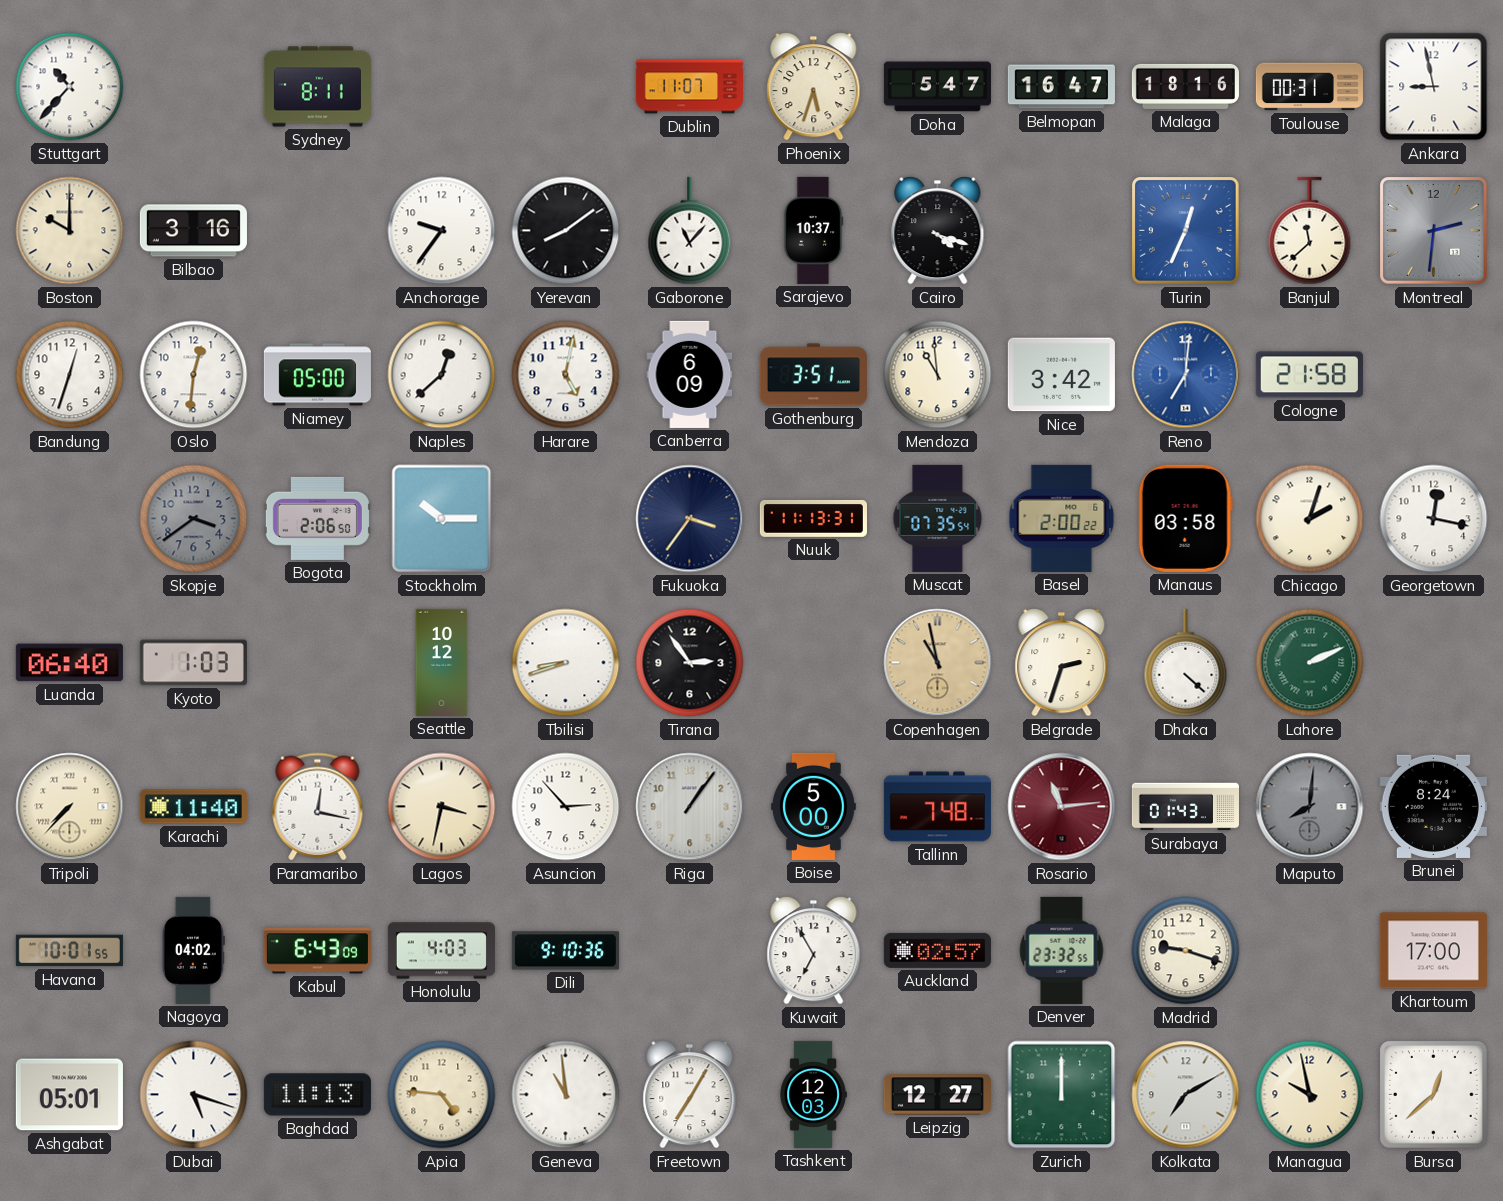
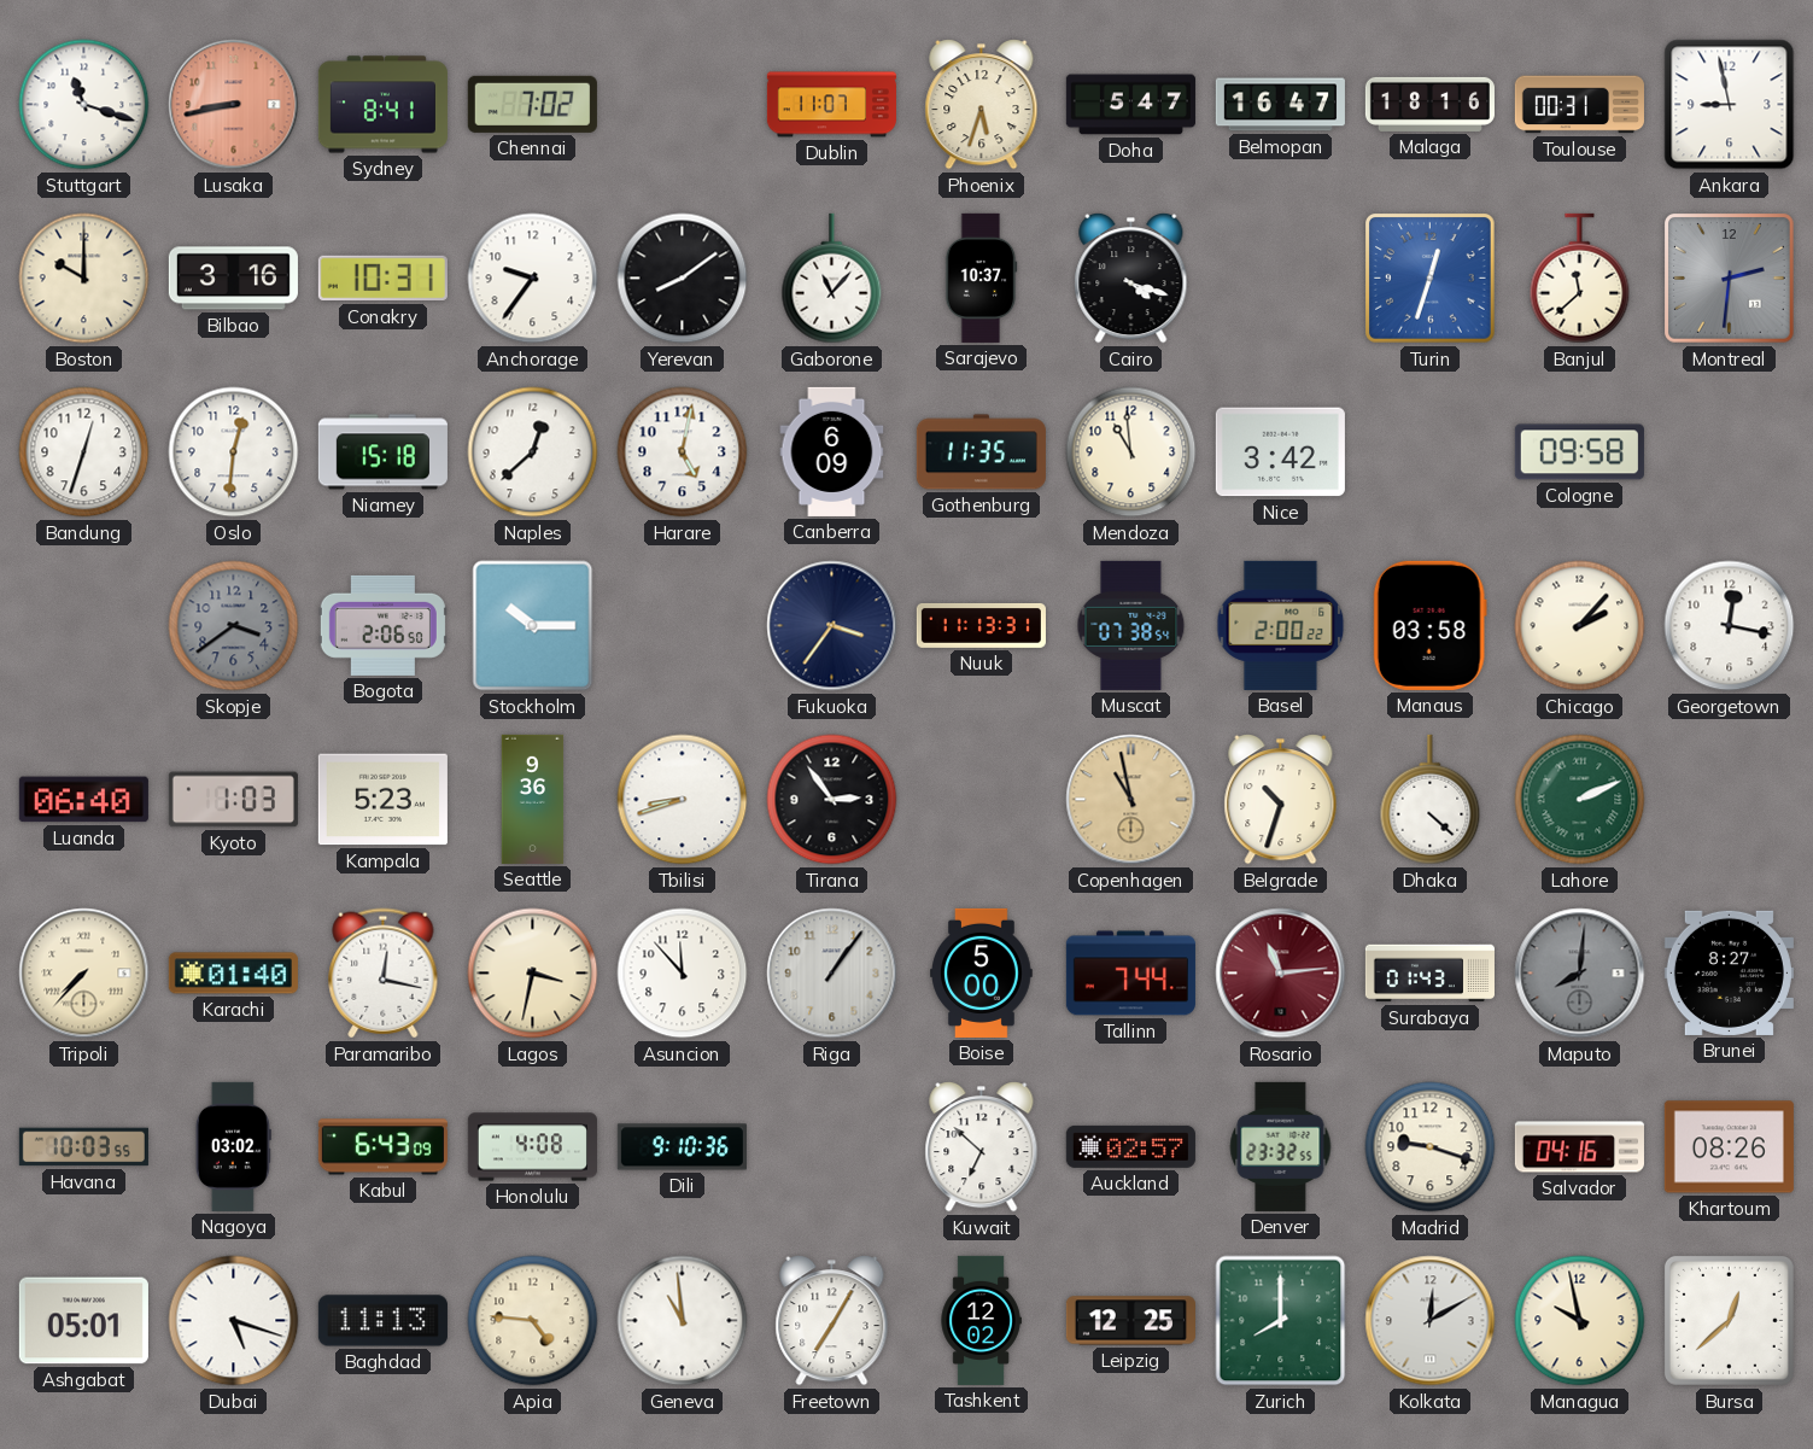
Stuttgart: 10:37 -> 11:18
Lusaka: none -> 8:43
Sydney: 8:11 -> 8:41
Chennai: none -> 7:02
Conakry: none -> 10:31
Turin: 12:34 -> 12:33
Niamey: 05:00 -> 15:18
Gothenburg: 3:51 -> 11:35
Reno: 7:01 -> none
Cologne: 21:58 -> 09:58
Muscat: 07:35 -> 07:38
Chicago: 2:03 -> 2:07
Kampala: none -> 5:23
Seattle: 10:12 -> 9:36
Belgrade: 2:33 -> 10:33
Karachi: 11:40 -> 01:40
Asuncion: 2:53 -> 11:53
Tallinn: 7:48 -> 7:44
Brunei: 8:24 -> 8:27
Havana: 10:01 -> 10:03
Nagoya: 04:02 -> 03:02
Honolulu: 4:03 -> 4:08
Kuwait: 6:55 -> 6:52
Salvador: none -> 04:16
Khartoum: 17:00 -> 08:26
Tashkent: 12:03 -> 12:02
Leipzig: 12:27 -> 12:25
Zurich: 12:00 -> 8:00
Kolkata: 7:10 -> 12:10
